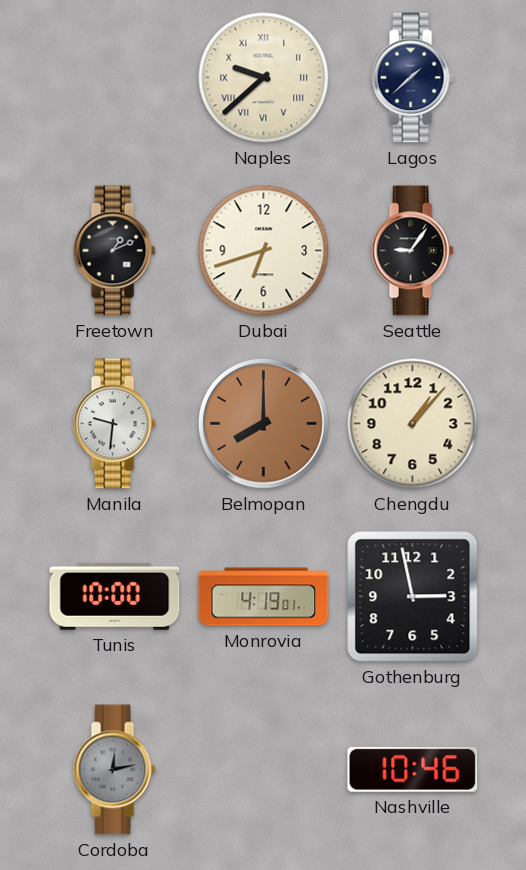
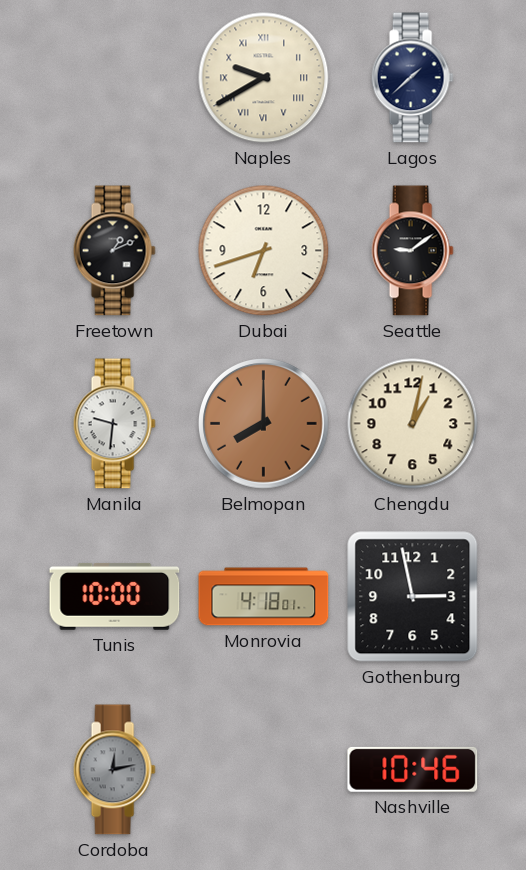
Naples: 9:38 -> 9:40
Seattle: 9:06 -> 9:09
Chengdu: 1:07 -> 1:02
Monrovia: 4:19 -> 4:18
